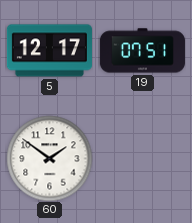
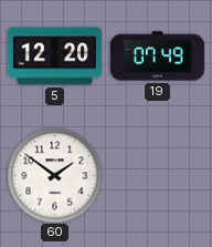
5: 12:17 -> 12:20
19: 07:51 -> 07:49
